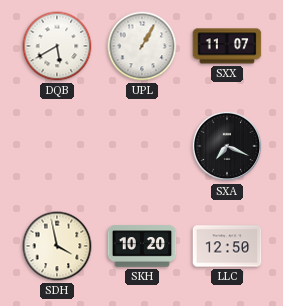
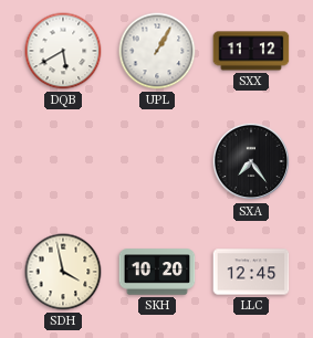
SXX: 11:07 -> 11:12
SXA: 7:19 -> 7:24
LLC: 12:50 -> 12:45
